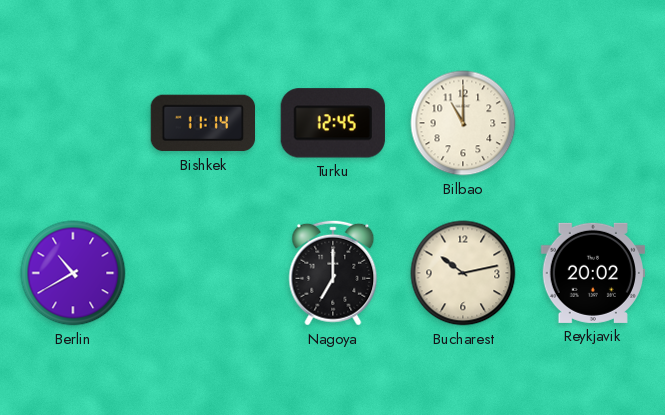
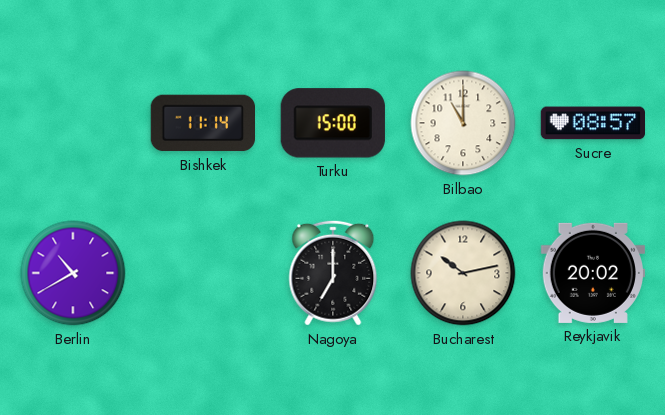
Turku: 12:45 -> 15:00
Sucre: none -> 08:57
